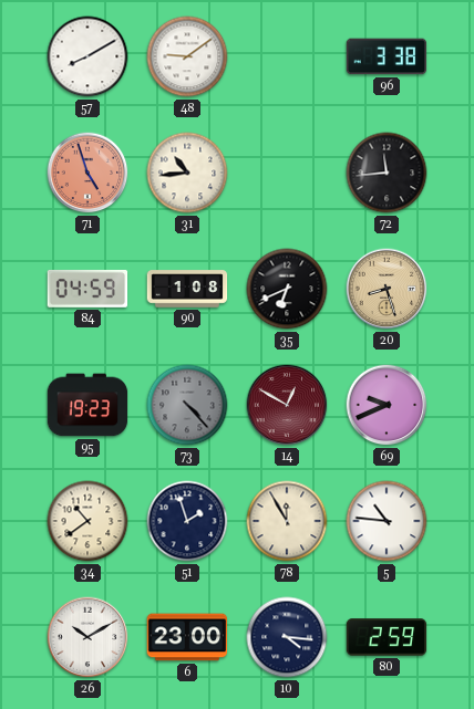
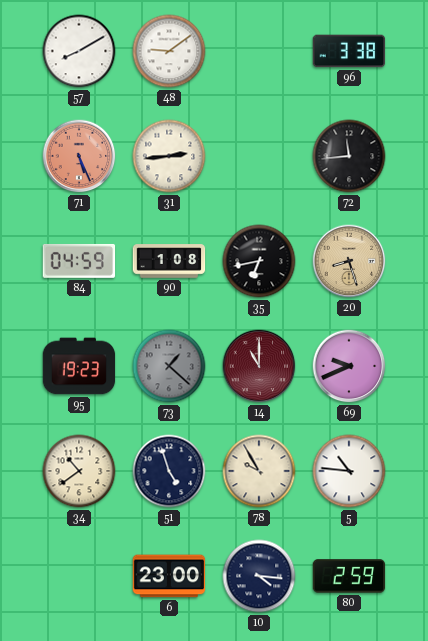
71: 4:57 -> 5:26
31: 10:44 -> 2:44
35: 6:41 -> 6:43
73: 4:23 -> 1:22
14: 12:50 -> 11:00
51: 1:57 -> 4:57
78: 11:55 -> 9:55
26: 10:10 -> none
